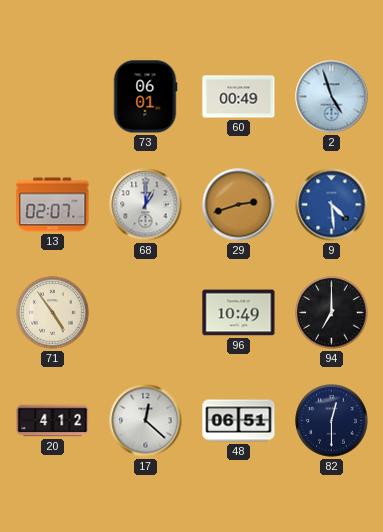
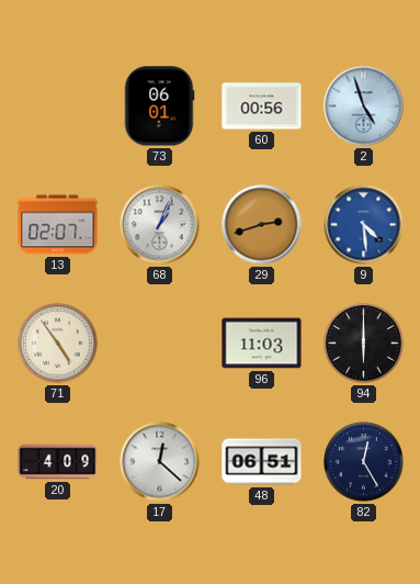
60: 00:49 -> 00:56
68: 1:00 -> 1:04
96: 10:49 -> 11:03
94: 7:00 -> 6:00
20: 4:12 -> 4:09
82: 12:30 -> 12:25
